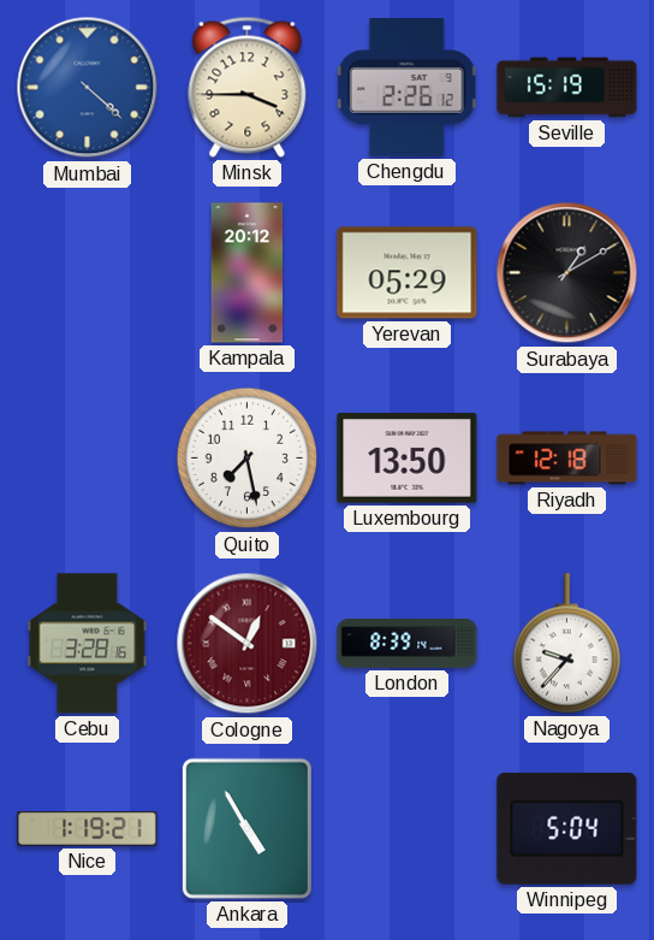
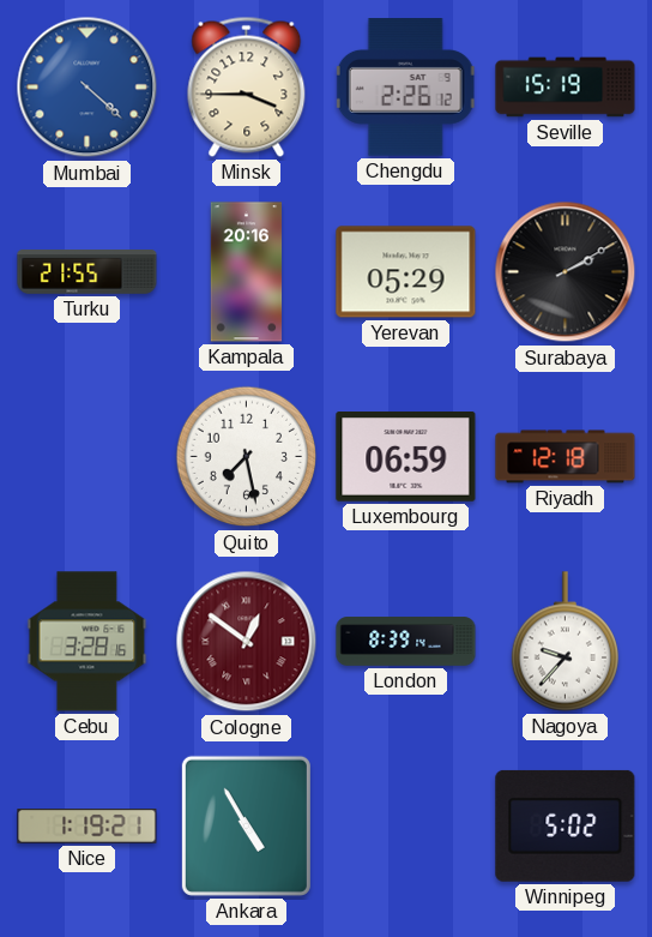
Turku: none -> 21:55
Kampala: 20:12 -> 20:16
Surabaya: 1:10 -> 2:10
Luxembourg: 13:50 -> 06:59
Winnipeg: 5:04 -> 5:02
